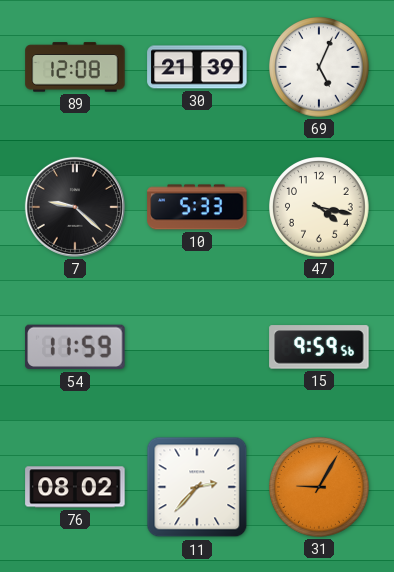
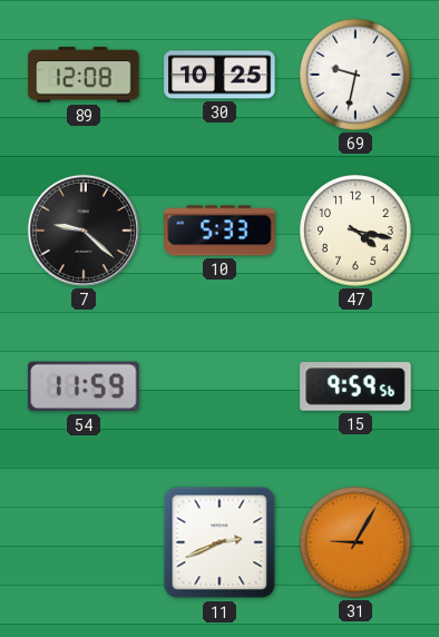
30: 21:39 -> 10:25
69: 5:04 -> 9:32
76: 08:02 -> none
11: 2:37 -> 2:41
